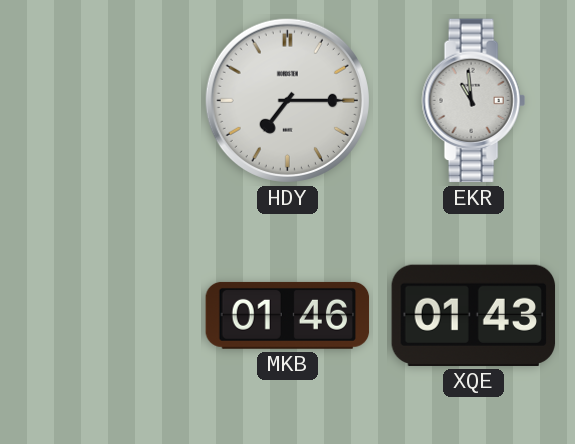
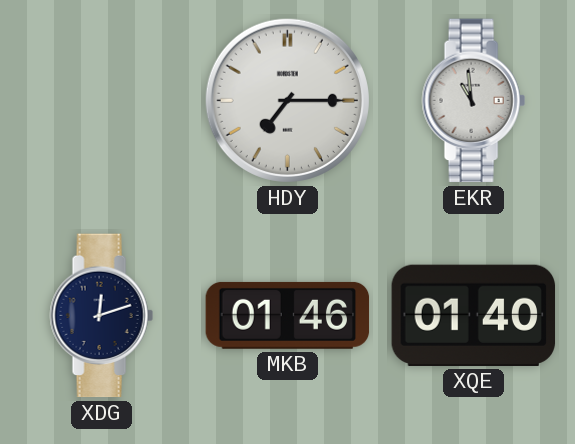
XDG: none -> 12:12
XQE: 01:43 -> 01:40
